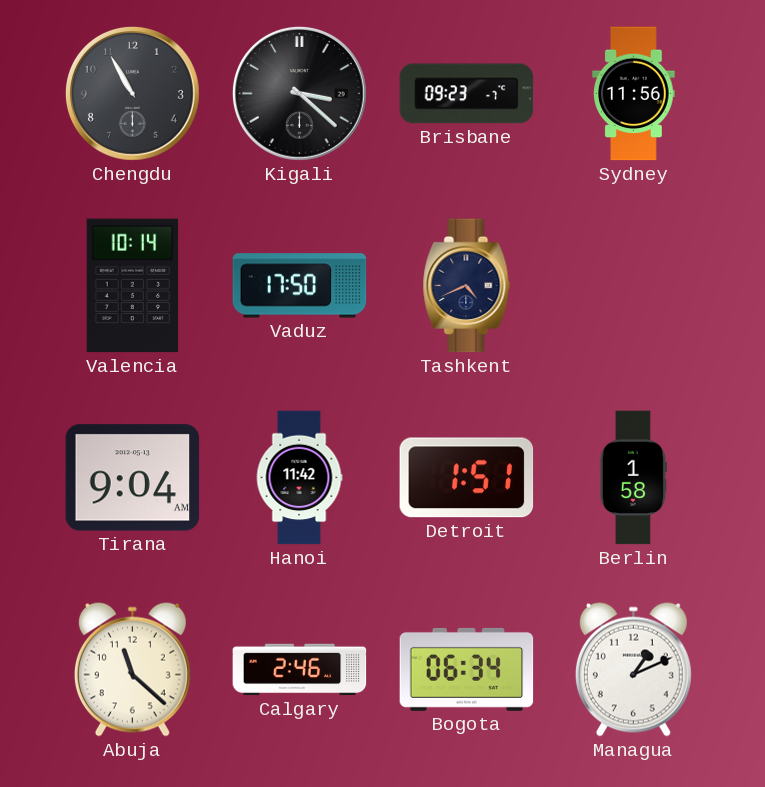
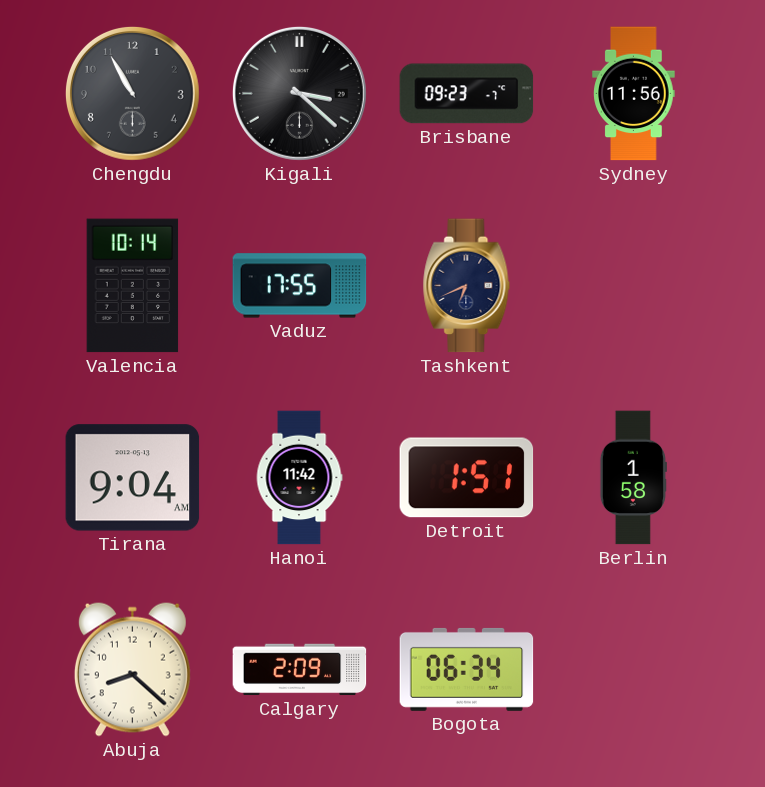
Vaduz: 17:50 -> 17:55
Tashkent: 4:41 -> 6:41
Abuja: 11:22 -> 8:22
Calgary: 2:46 -> 2:09
Managua: 1:11 -> none
